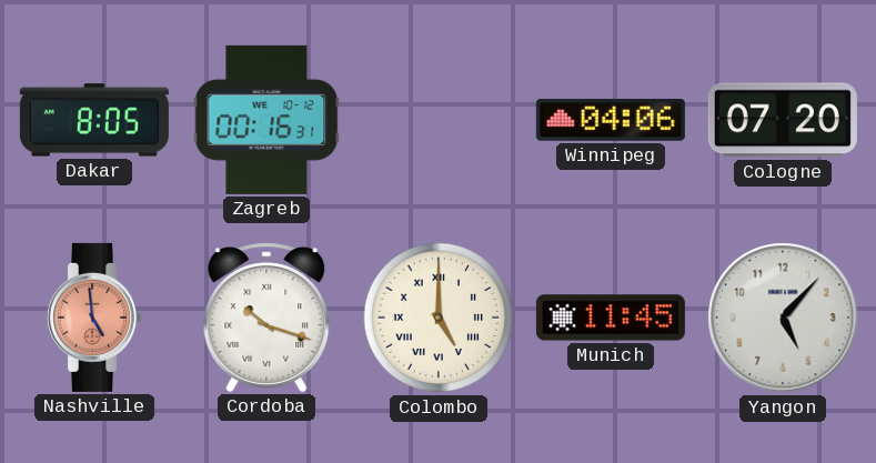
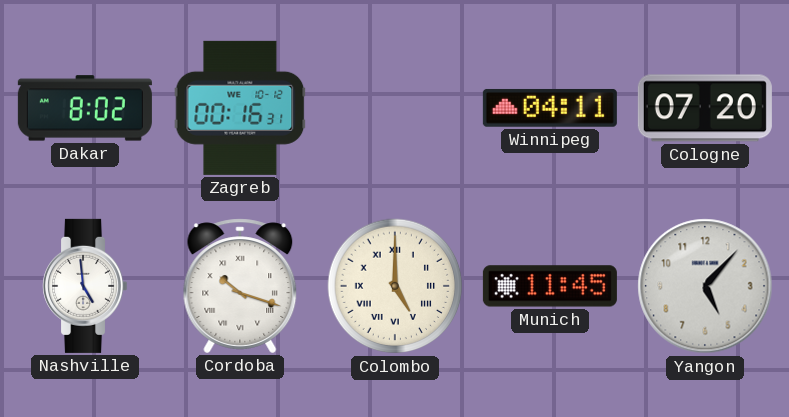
Dakar: 8:05 -> 8:02
Winnipeg: 04:06 -> 04:11
Nashville dial: salmon -> white
